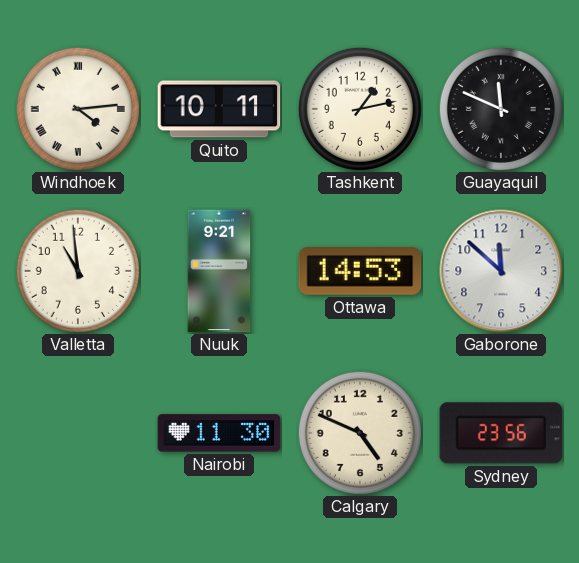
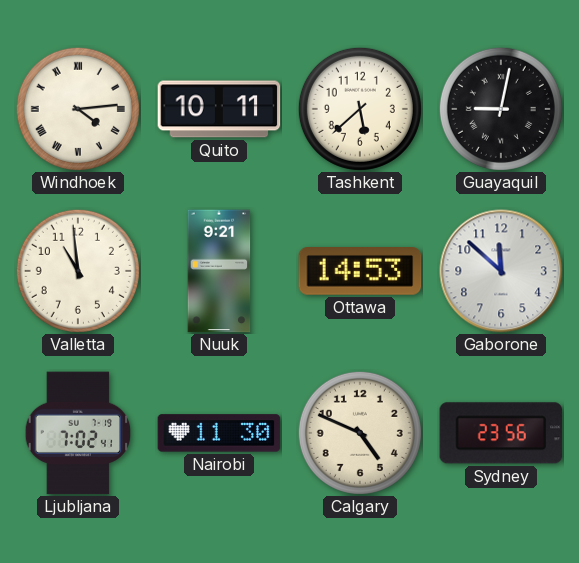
Tashkent: 1:13 -> 5:38
Guayaquil: 11:49 -> 9:02
Ljubljana: none -> 7:02
